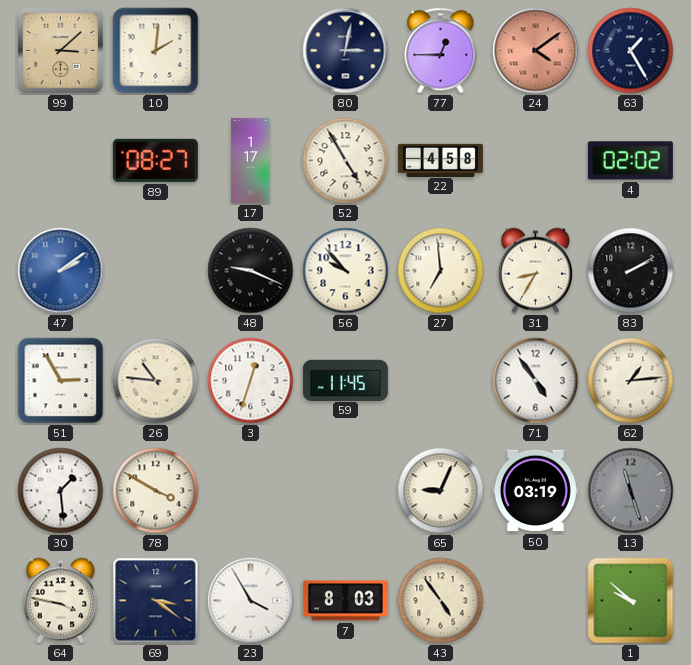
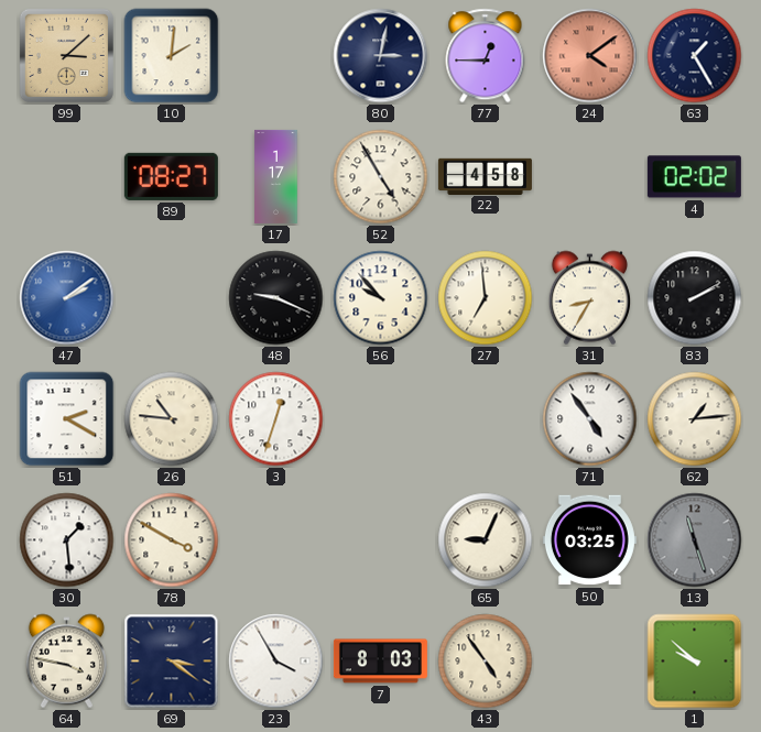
51: 2:55 -> 2:20
59: 11:45 -> none
50: 03:19 -> 03:25
